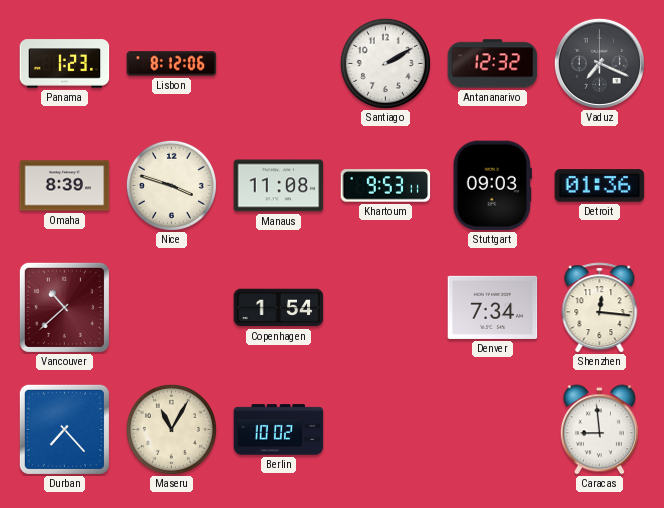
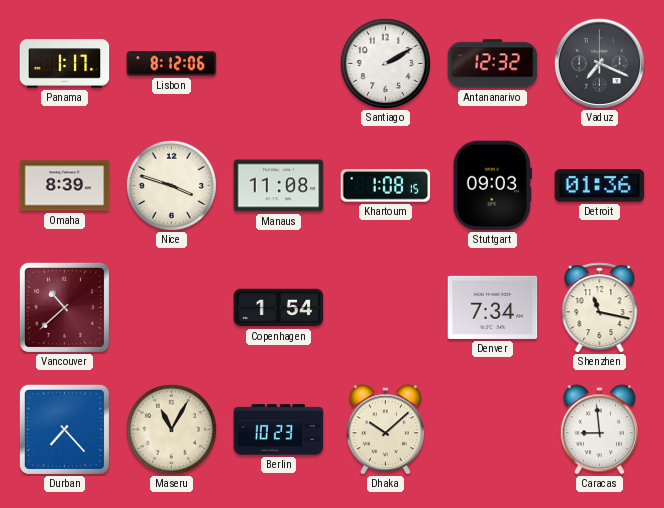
Panama: 1:23 -> 1:17
Khartoum: 9:53 -> 1:08
Shenzhen: 12:16 -> 11:17
Berlin: 10:02 -> 10:23
Dhaka: none -> 10:08
